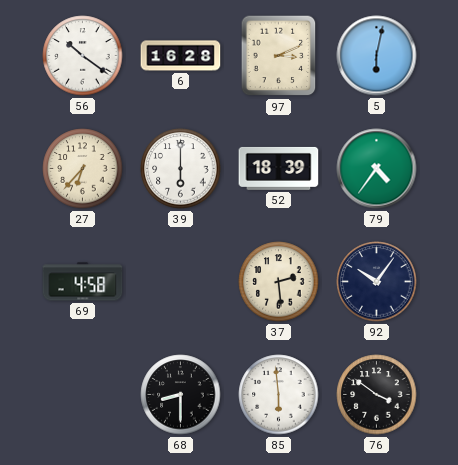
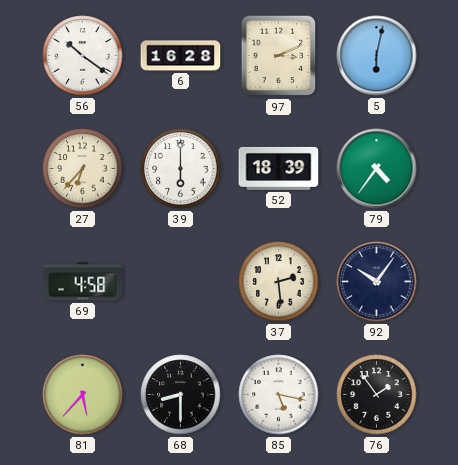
81: none -> 5:37
85: 5:59 -> 5:17
76: 3:51 -> 1:54
